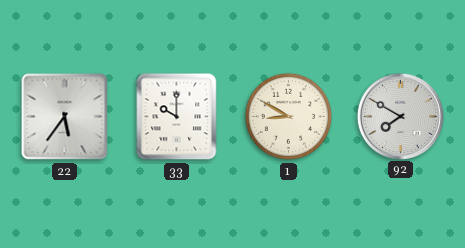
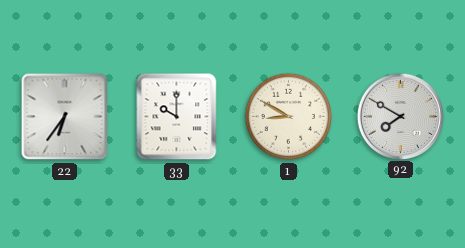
22: 5:36 -> 6:36
